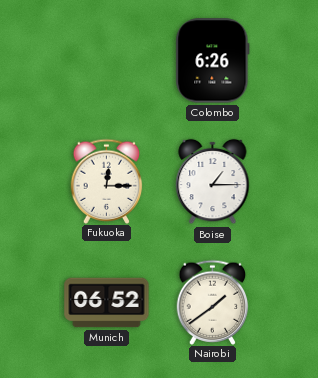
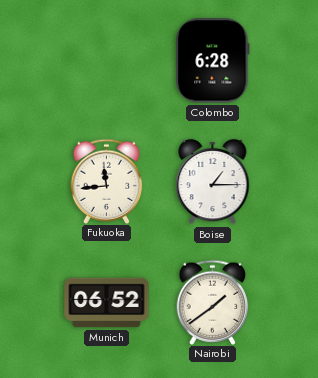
Colombo: 6:26 -> 6:28
Fukuoka: 12:15 -> 11:44
